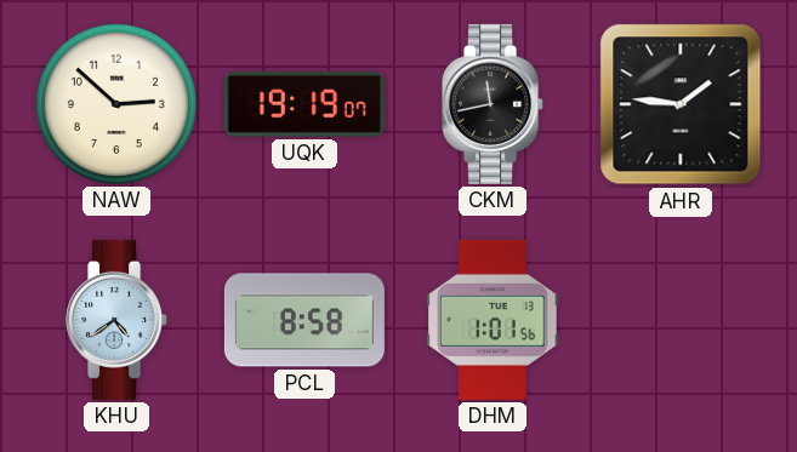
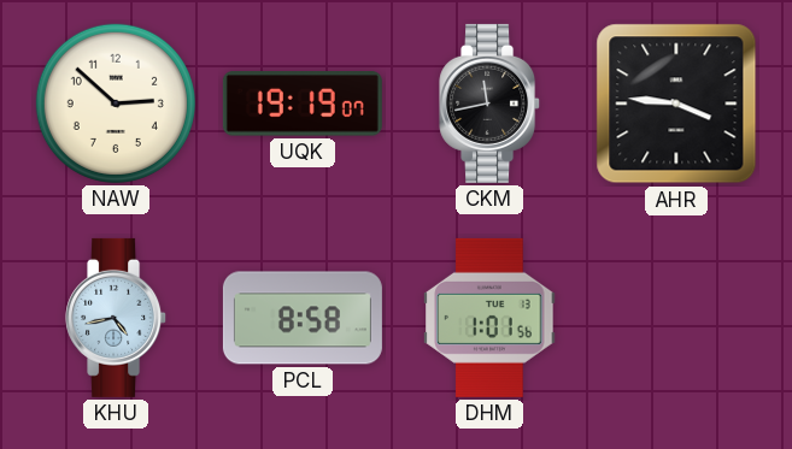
AHR: 1:46 -> 3:46
KHU: 4:39 -> 4:43
